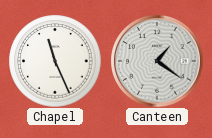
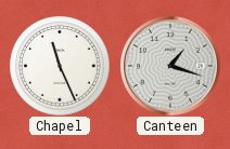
Canteen: 1:21 -> 1:18
